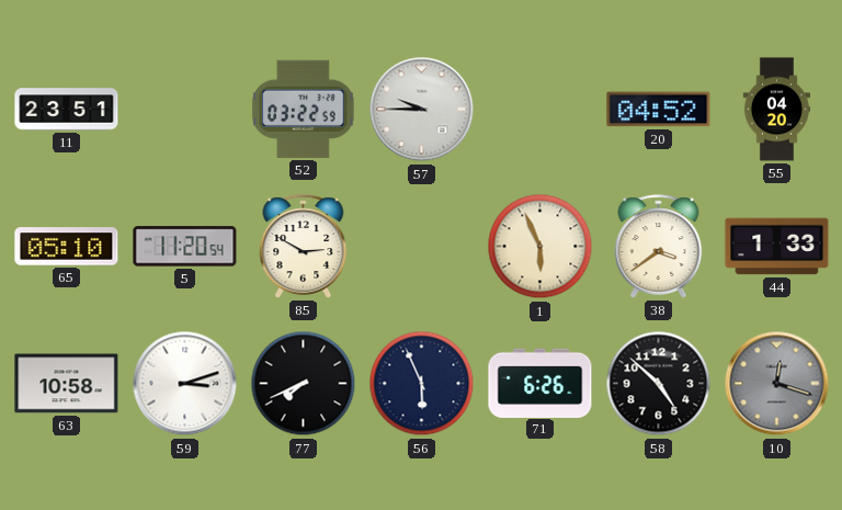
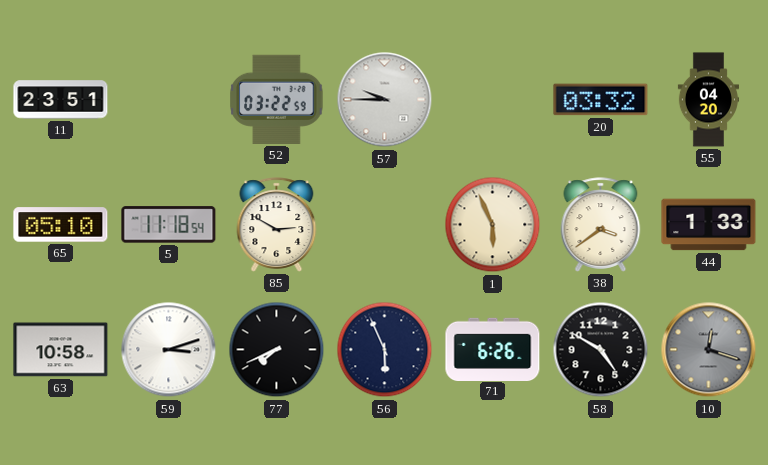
20: 04:52 -> 03:32
5: 11:20 -> 11:18
58: 4:52 -> 4:50
